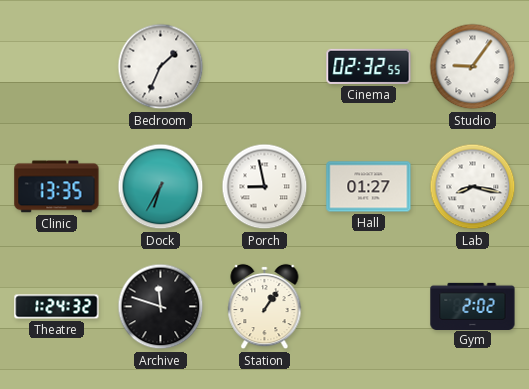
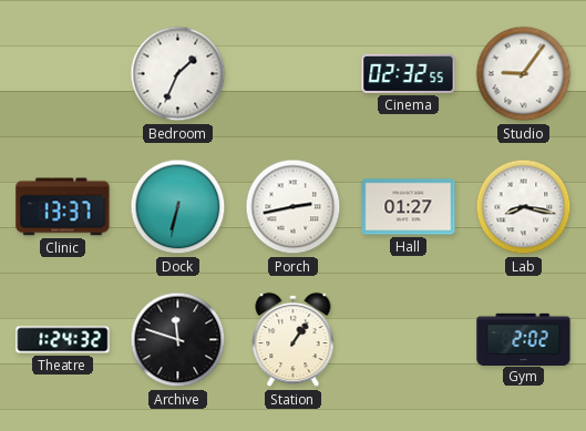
Clinic: 13:35 -> 13:37
Dock: 6:35 -> 6:32
Porch: 8:58 -> 2:43
